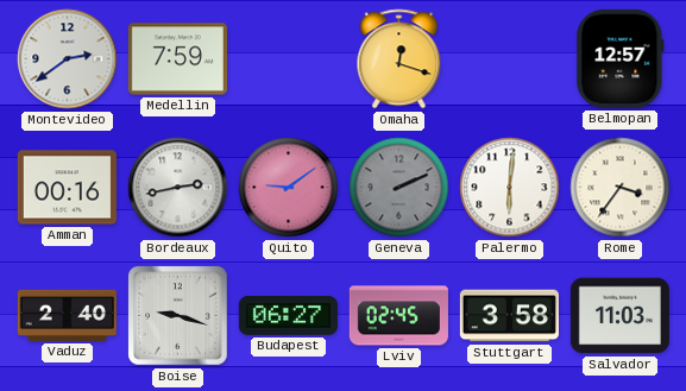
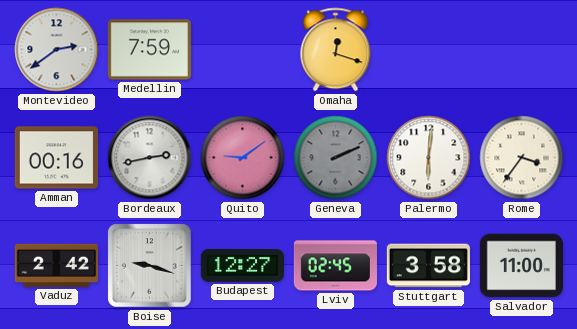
Belmopan: 12:57 -> none
Vaduz: 2:40 -> 2:42
Budapest: 06:27 -> 12:27
Salvador: 11:03 -> 11:00
